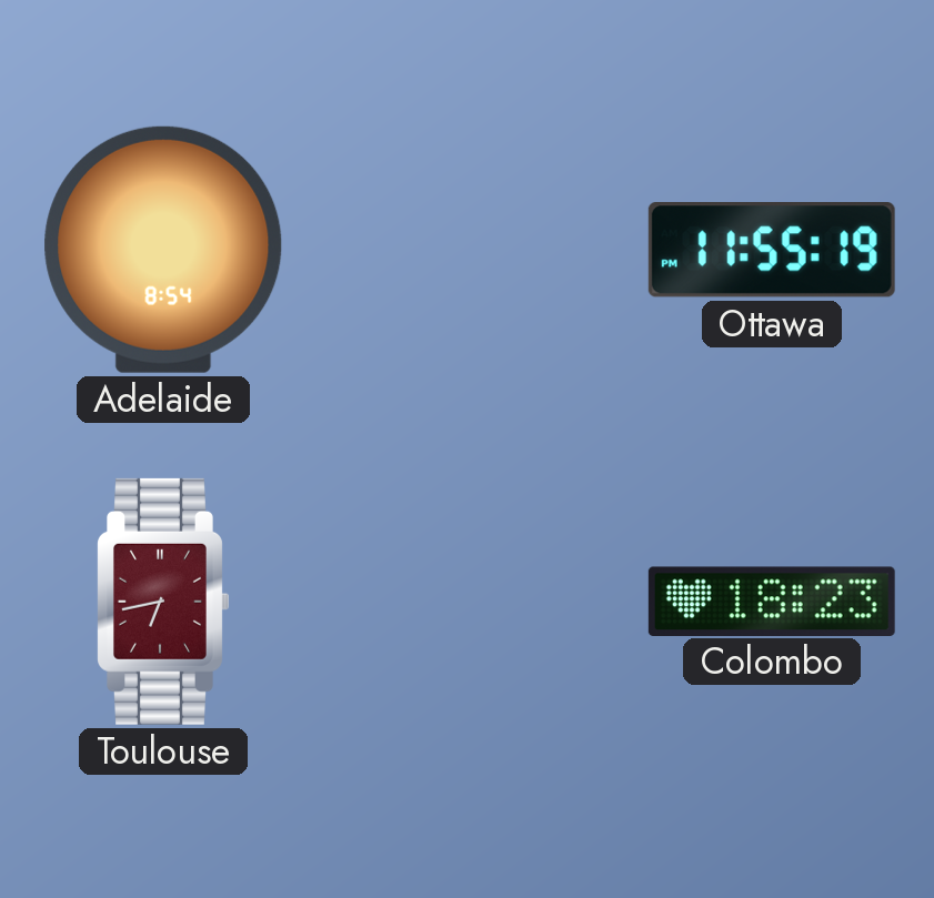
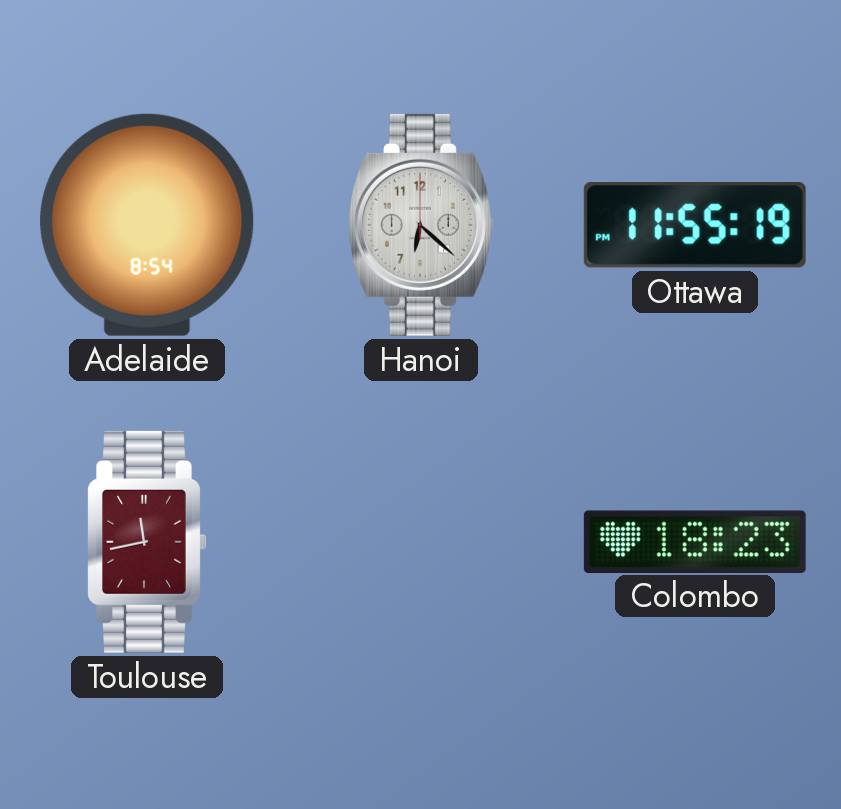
Hanoi: none -> 6:22
Toulouse: 6:43 -> 11:43
